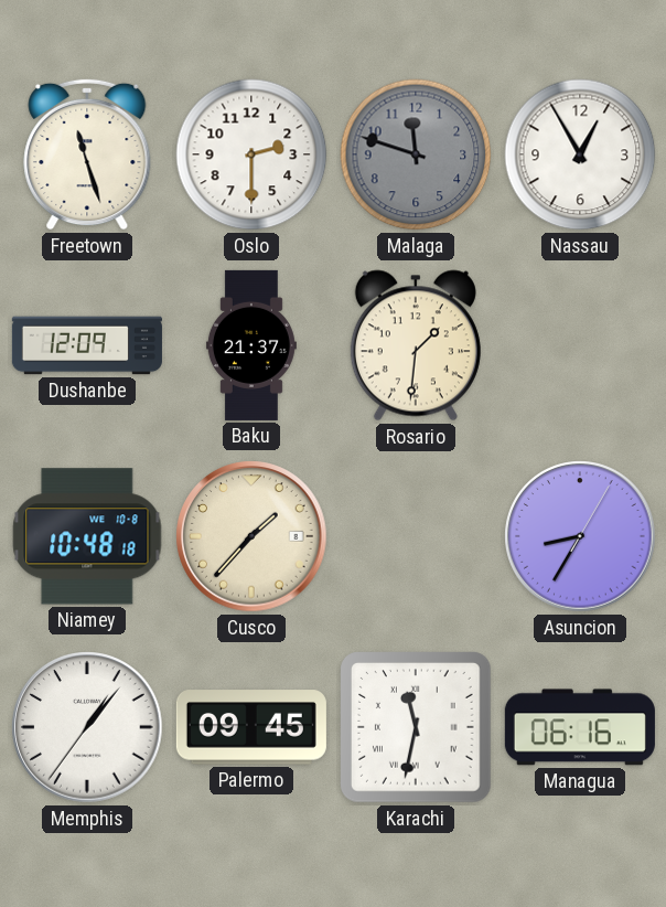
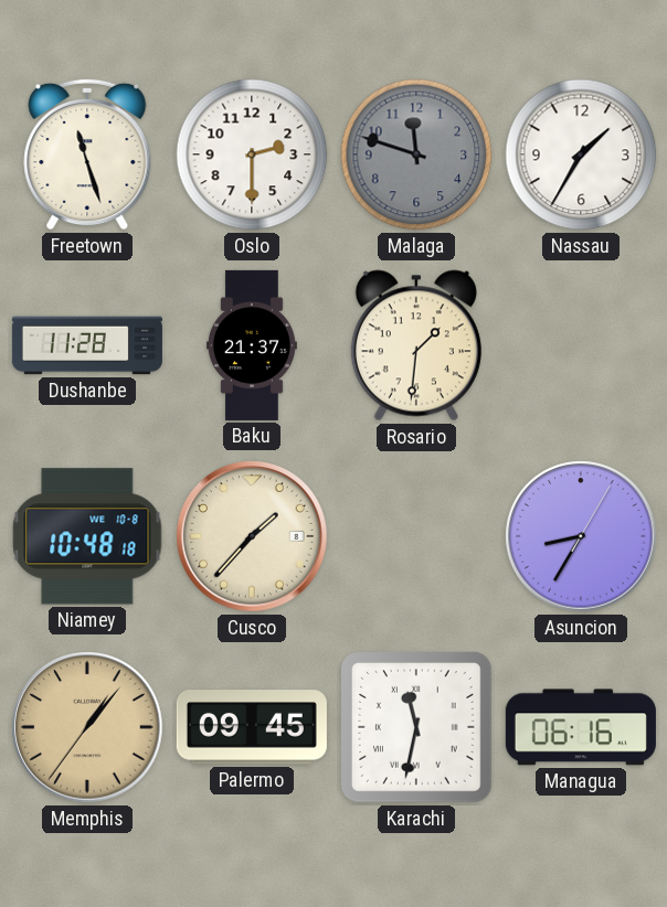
Nassau: 12:55 -> 1:35
Dushanbe: 12:09 -> 11:28
Memphis dial: white -> champagne
